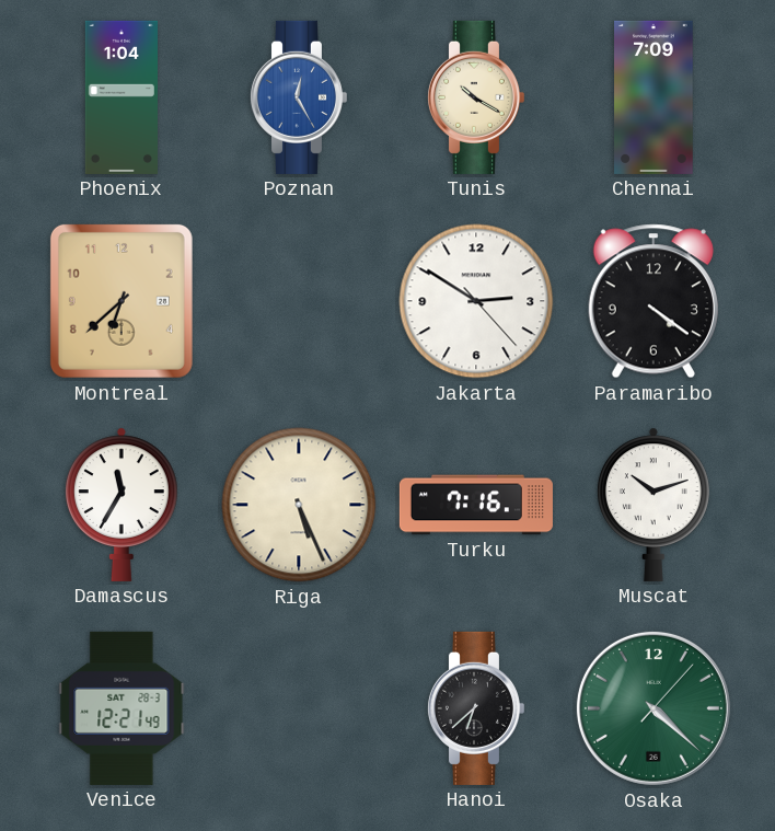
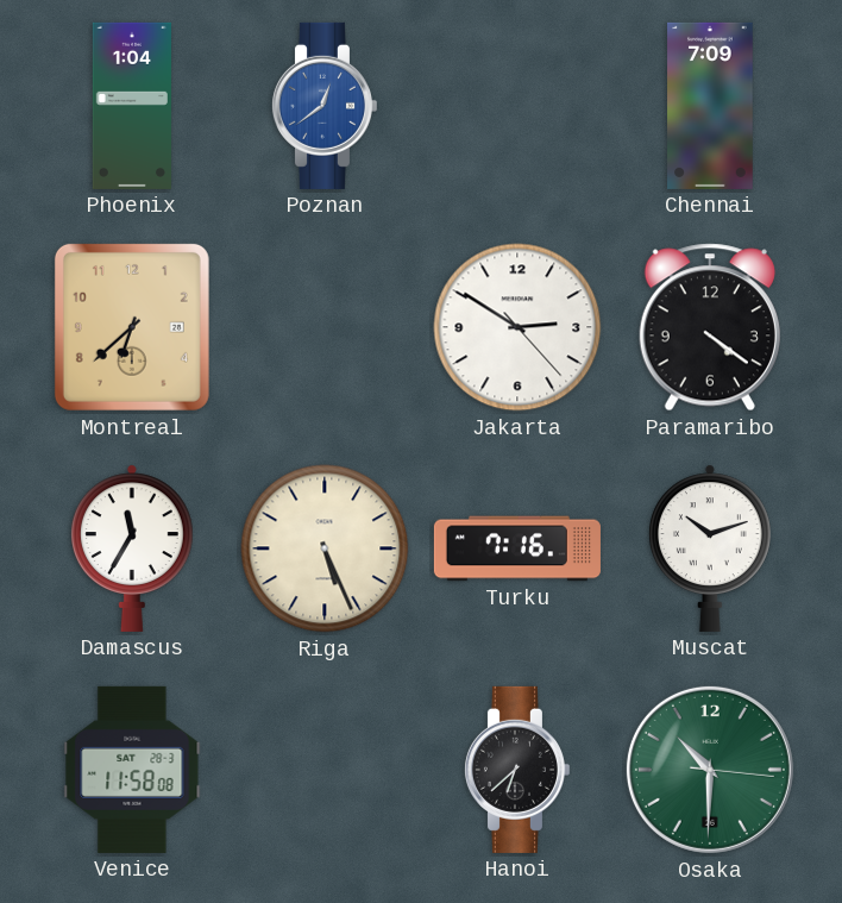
Poznan: 12:25 -> 12:39
Tunis: 10:20 -> none
Venice: 12:21 -> 11:58
Osaka: 4:22 -> 10:30
